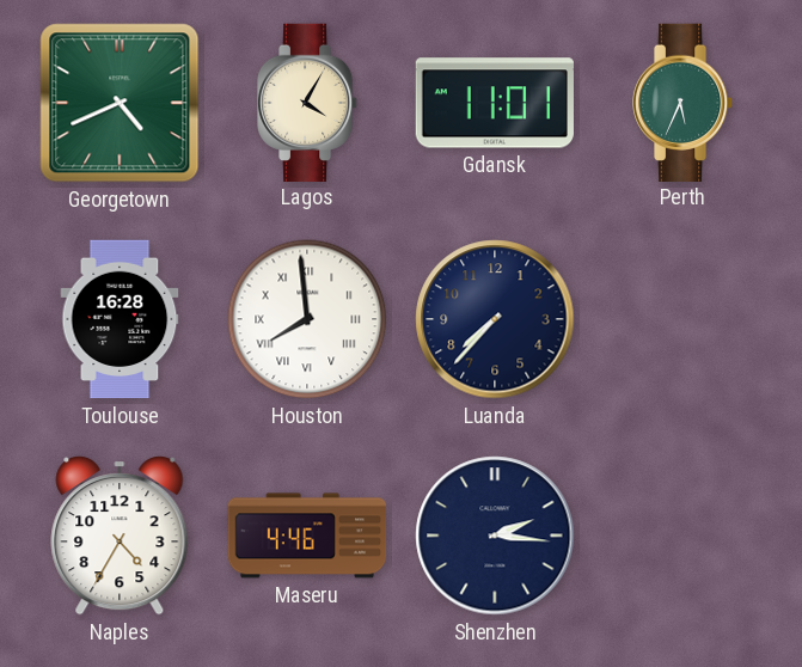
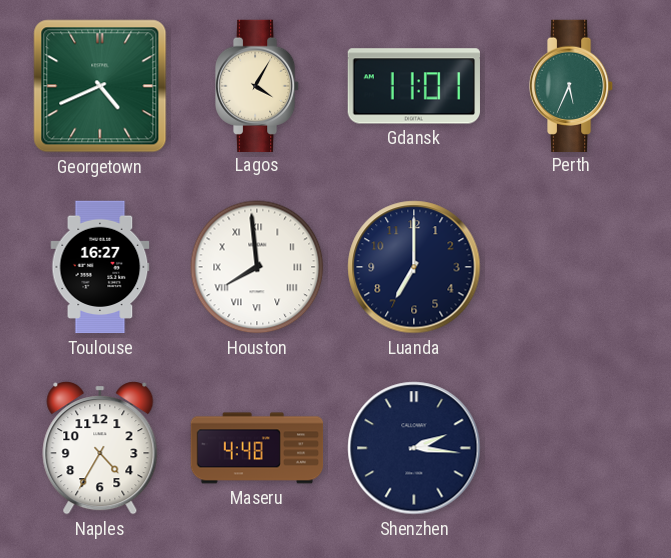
Toulouse: 16:28 -> 16:27
Luanda: 7:37 -> 7:00
Maseru: 4:46 -> 4:48
